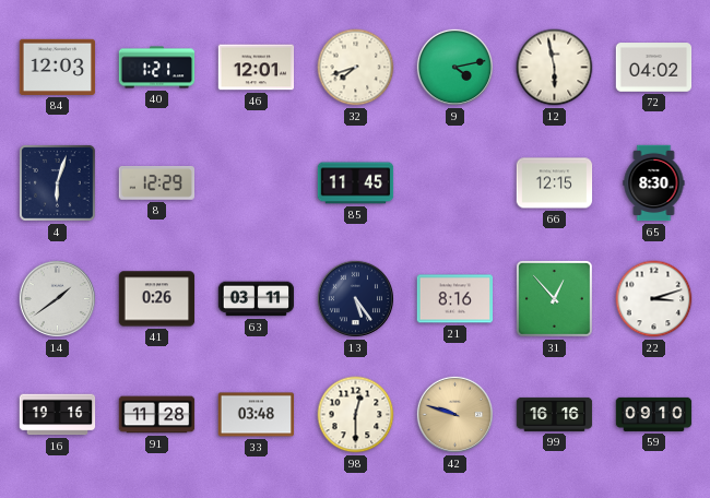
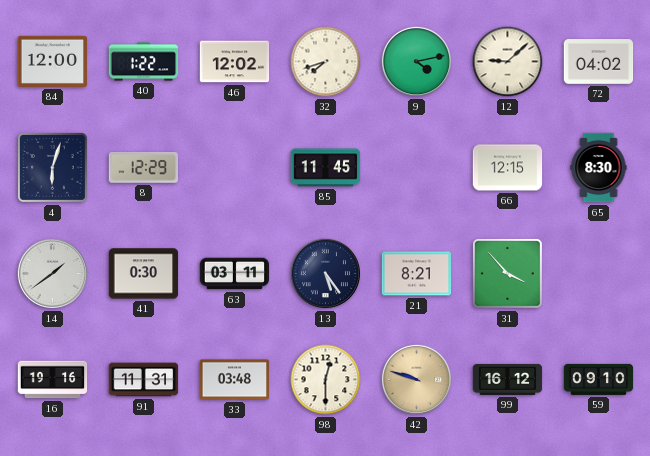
84: 12:03 -> 12:00
40: 1:21 -> 1:22
46: 12:01 -> 12:02
12: 5:58 -> 9:08
41: 0:26 -> 0:30
21: 8:16 -> 8:21
31: 12:53 -> 3:53
22: 3:12 -> none
91: 11:28 -> 11:31
99: 16:16 -> 16:12
